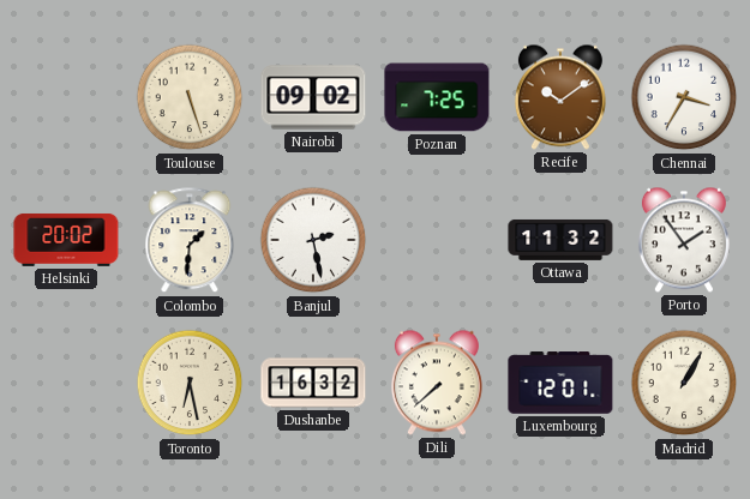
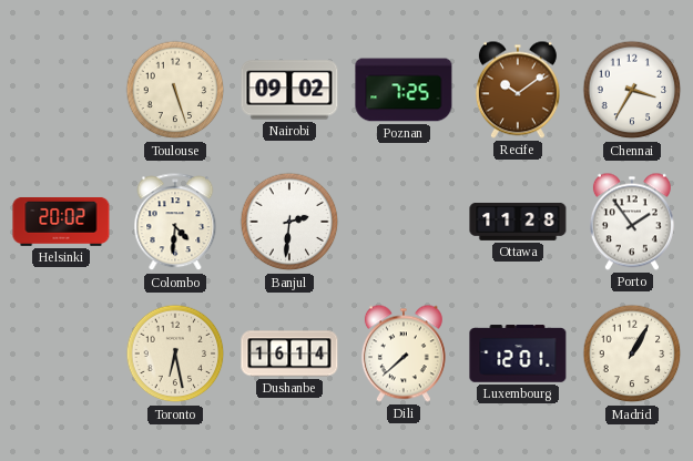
Colombo: 1:31 -> 4:31
Banjul: 2:28 -> 2:31
Ottawa: 11:32 -> 11:28
Dushanbe: 16:32 -> 16:14
